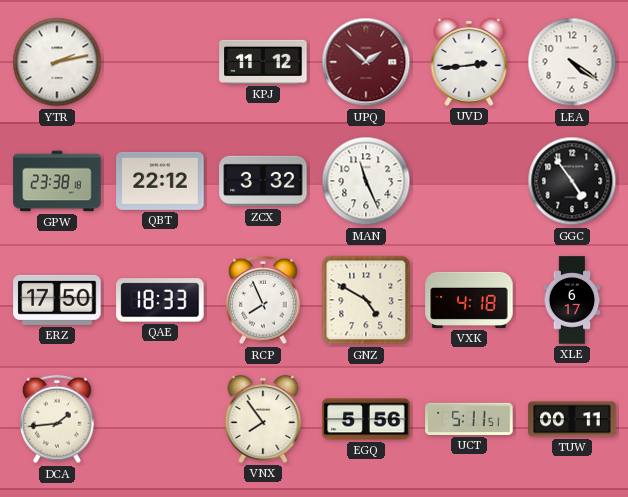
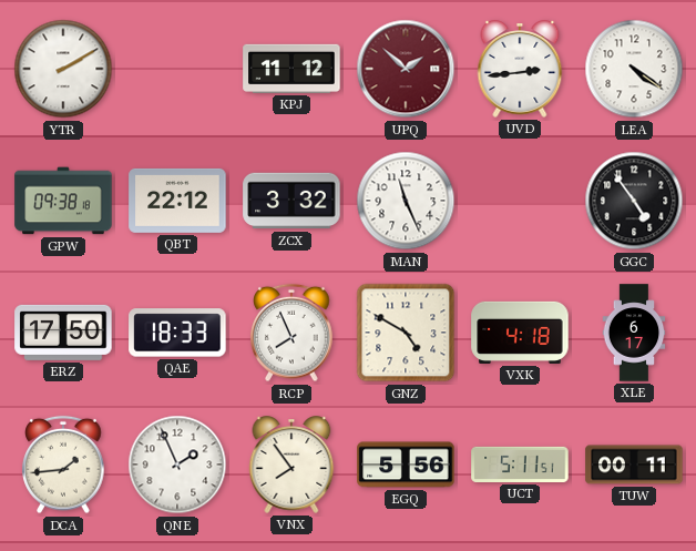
YTR: 2:13 -> 2:10
GPW: 23:38 -> 09:38
QNE: none -> 1:56
